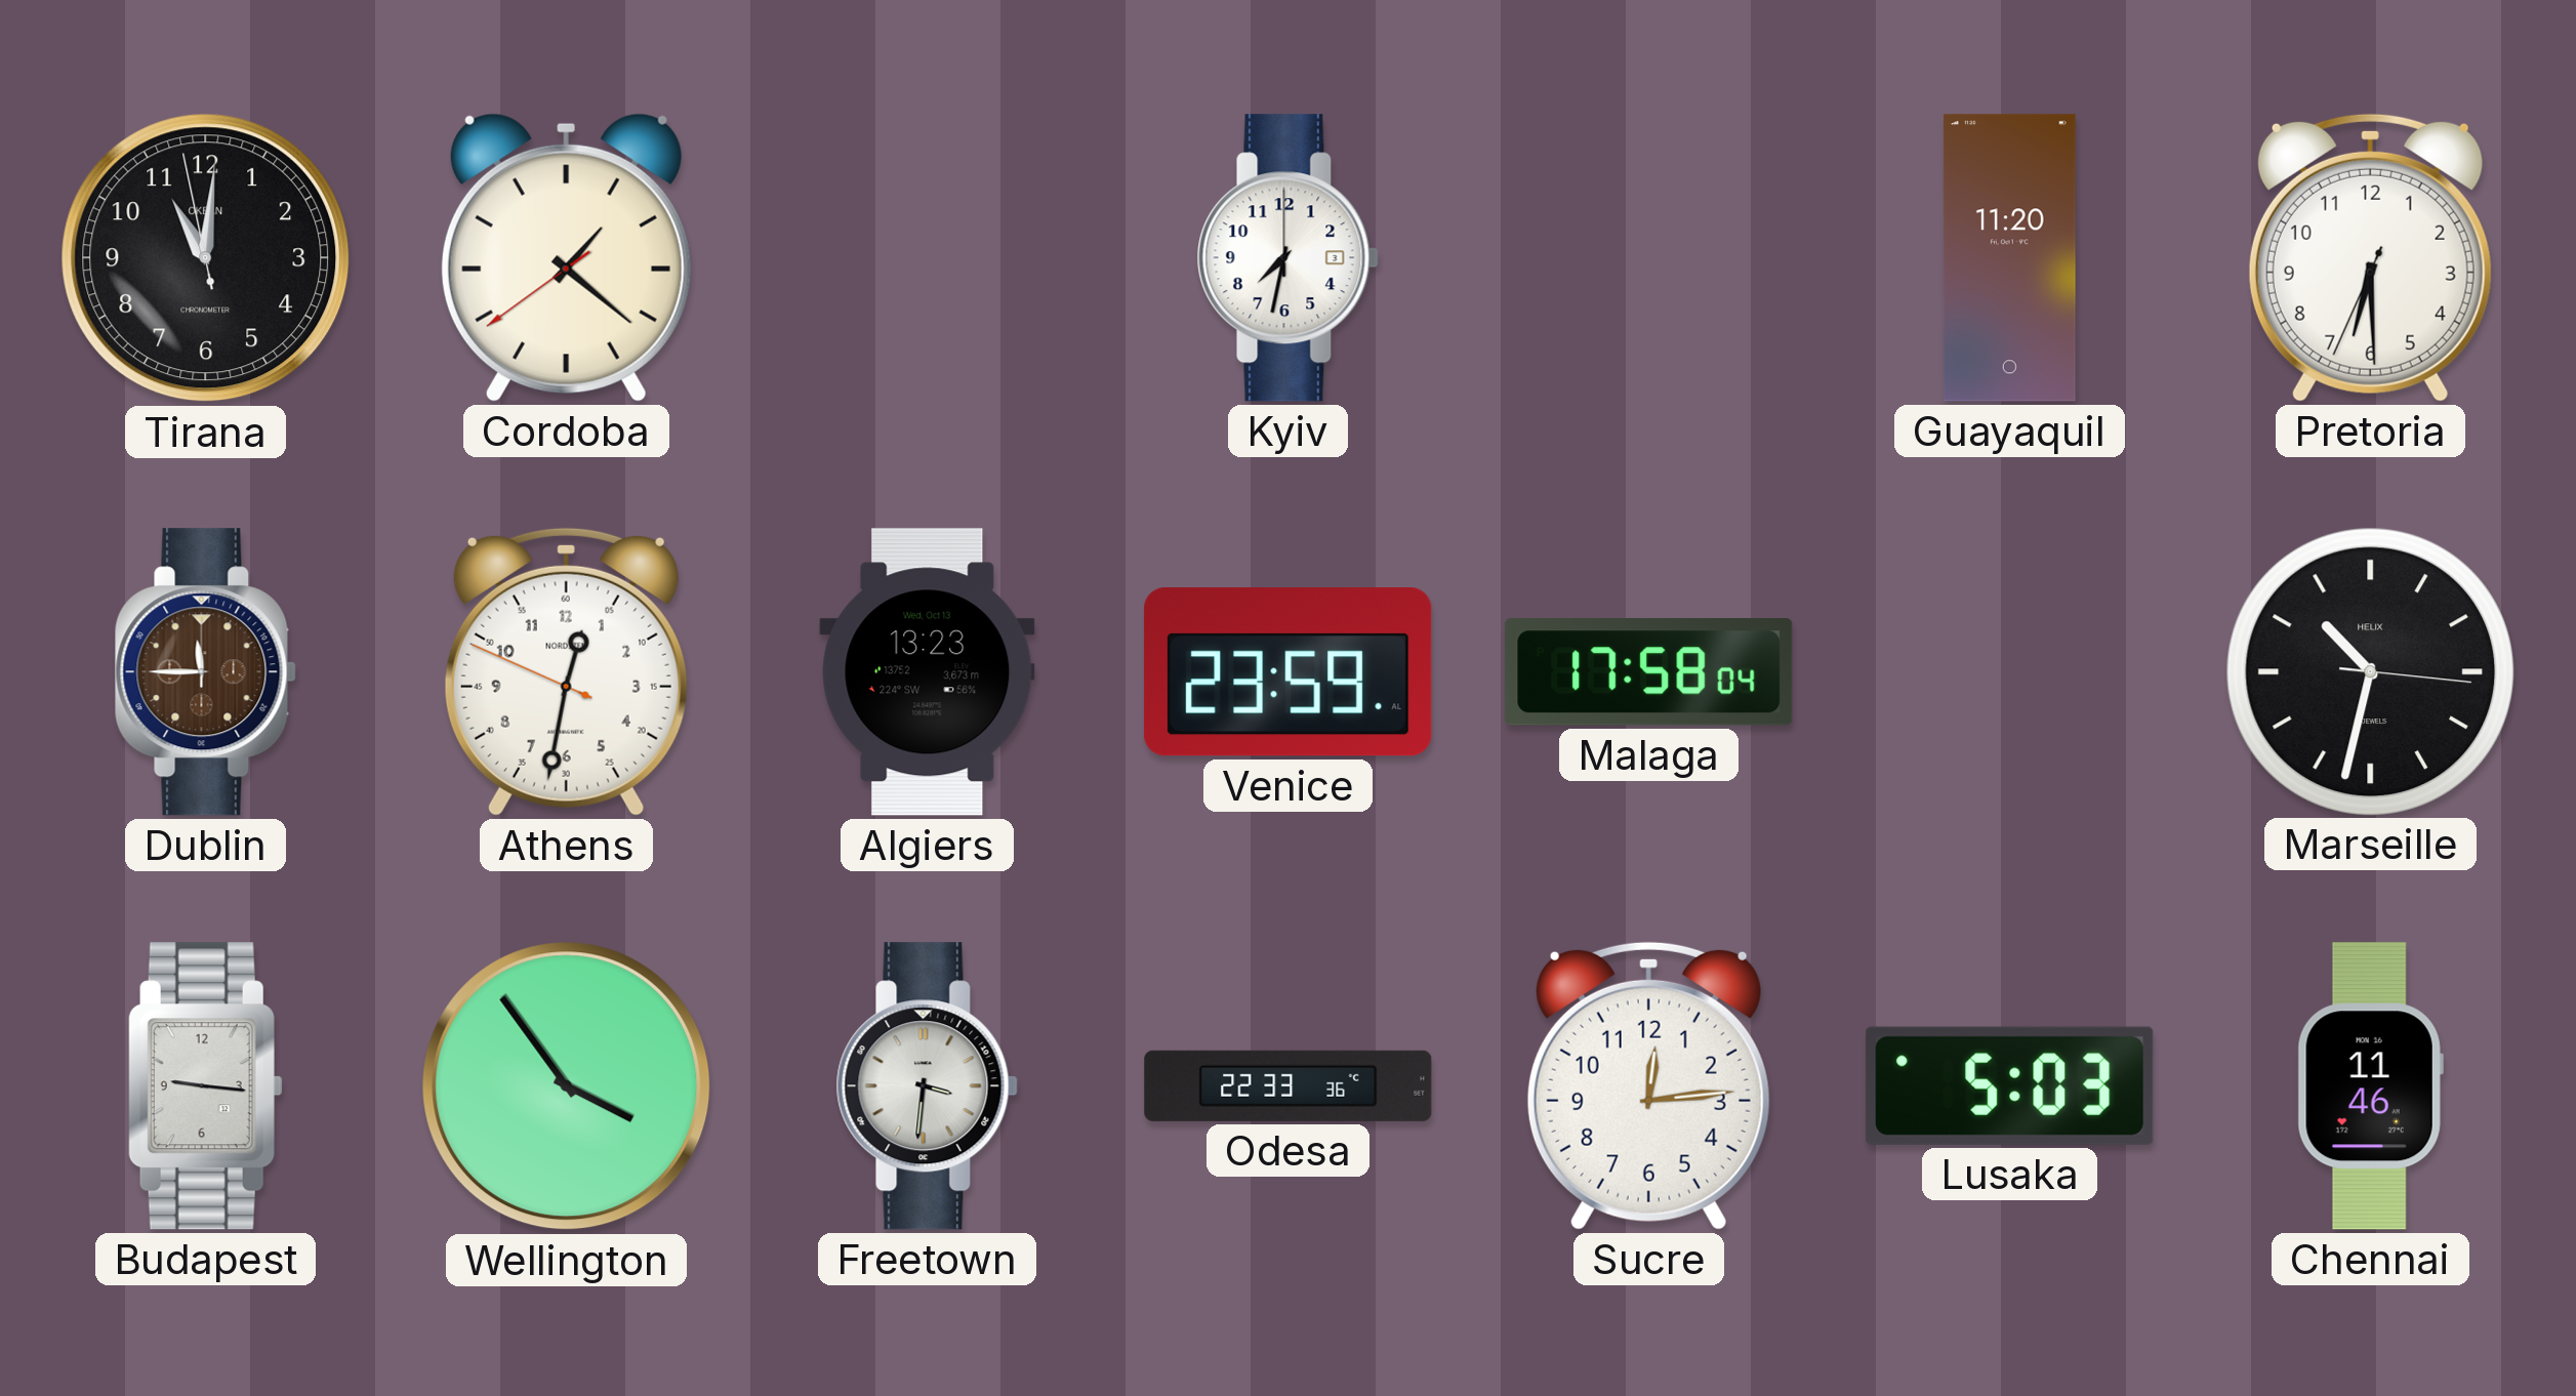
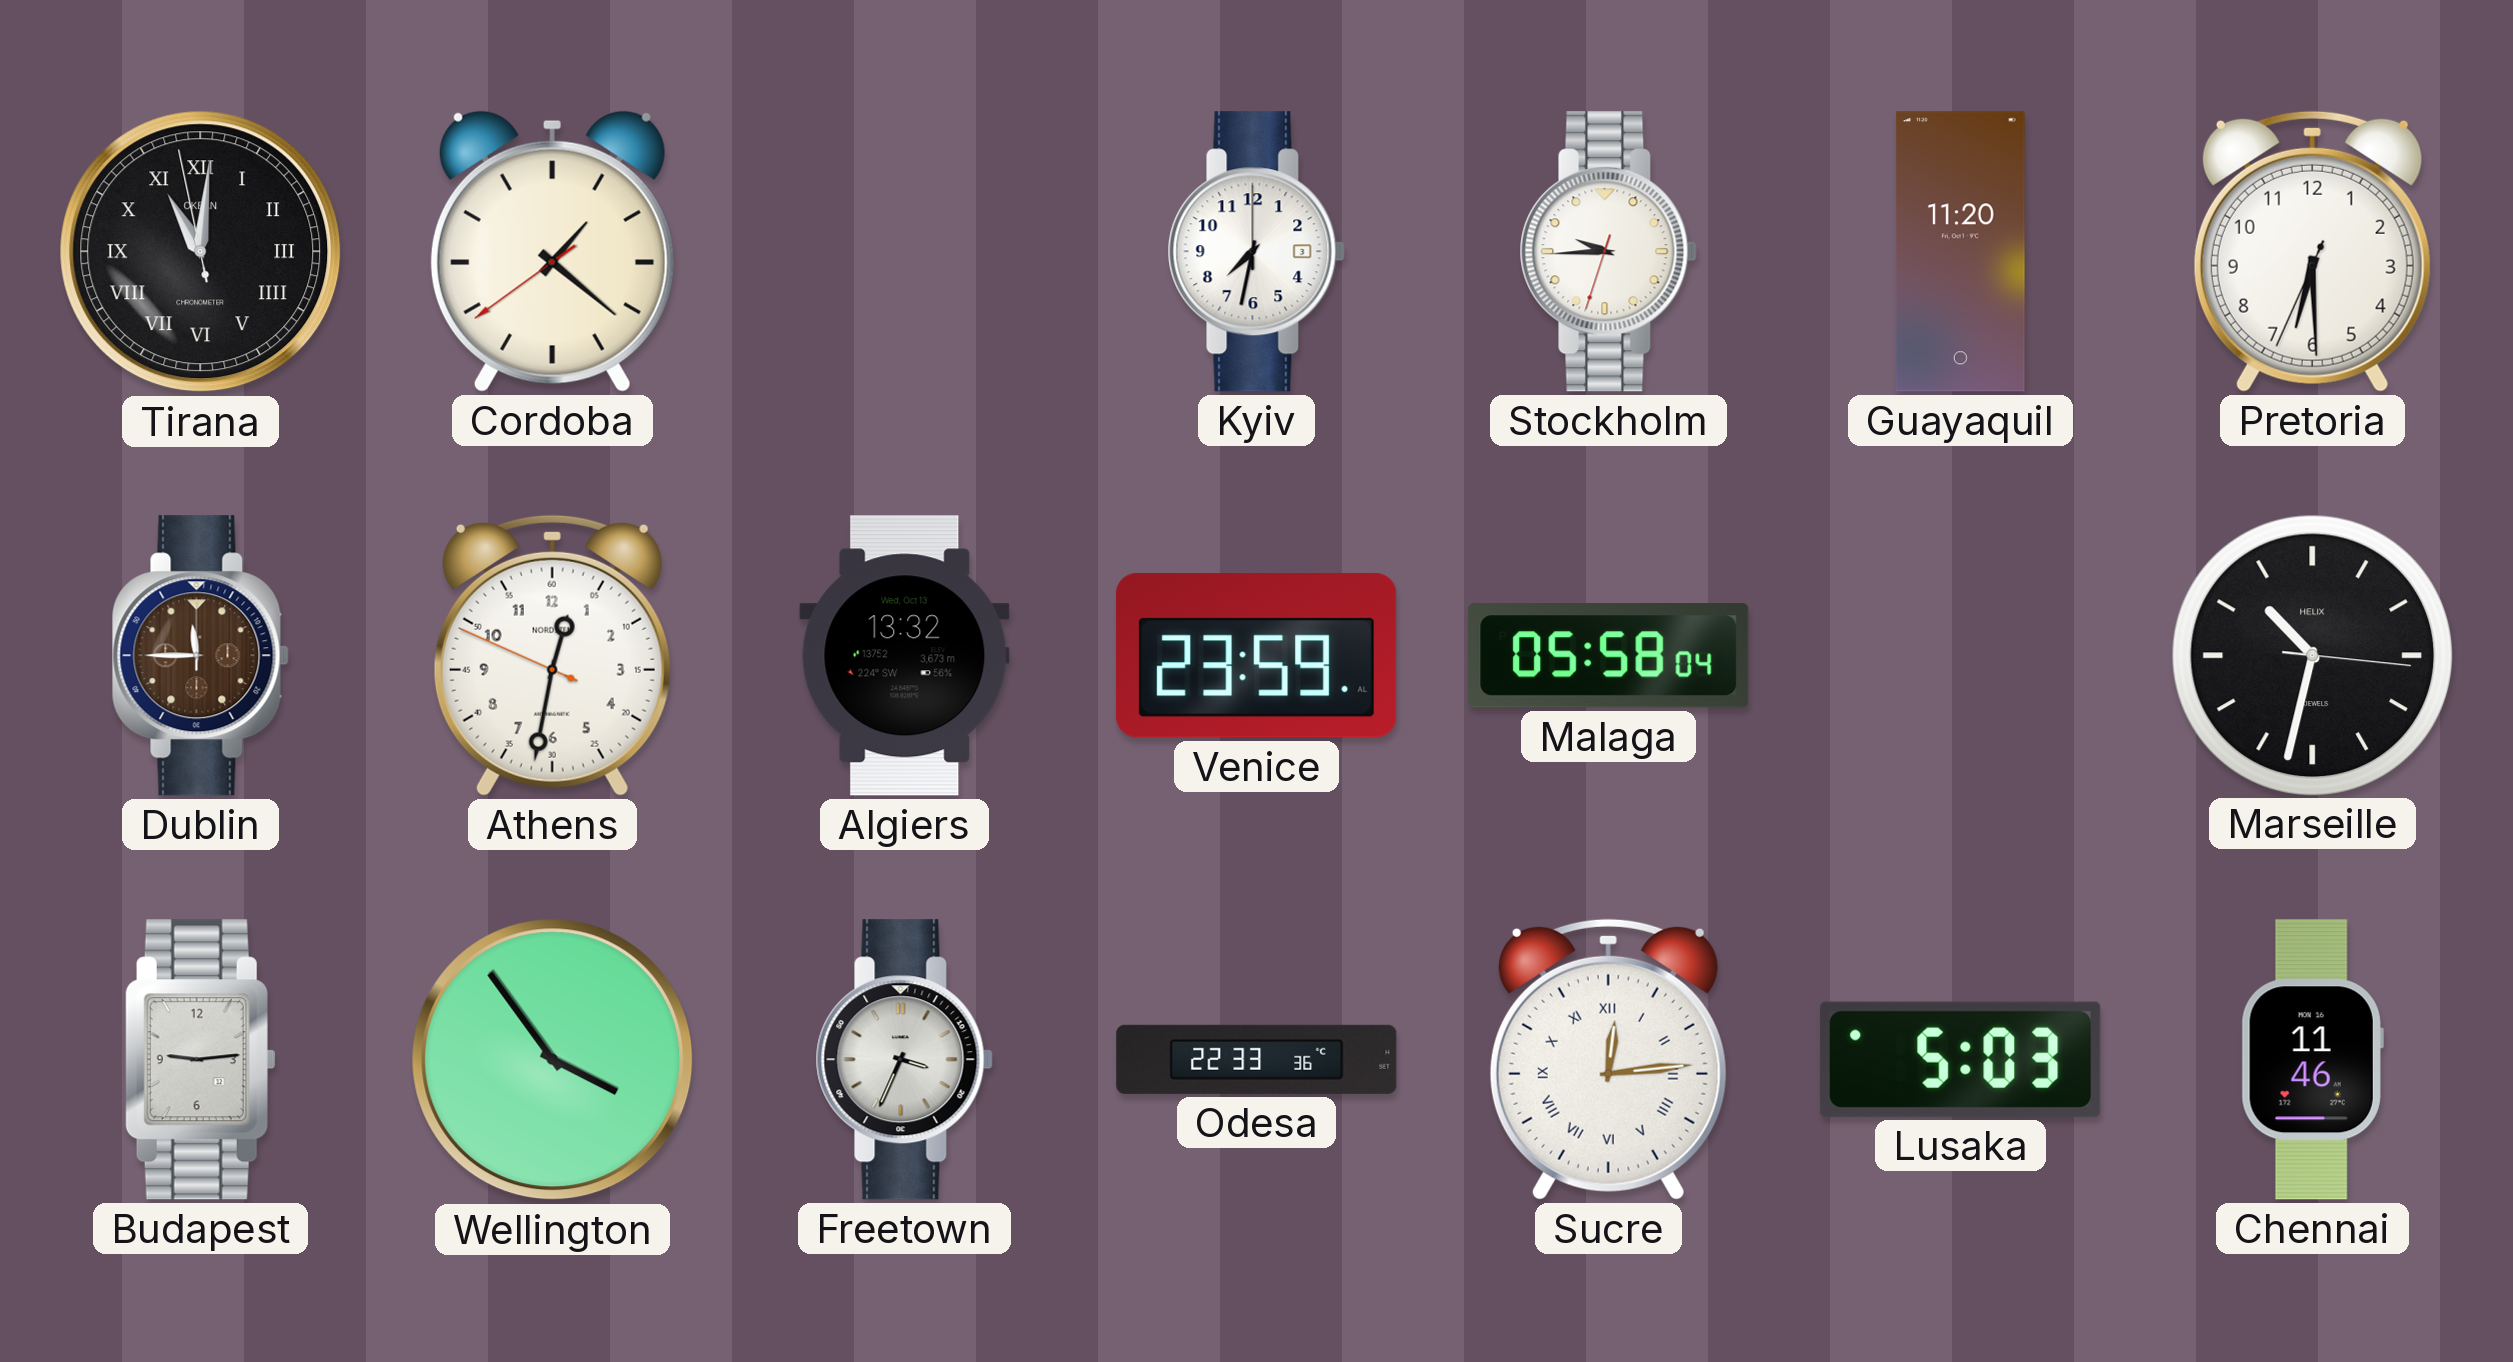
Tirana numerals: Arabic -> Roman
Stockholm: none -> 9:44
Algiers: 13:23 -> 13:32
Malaga: 17:58 -> 05:58
Budapest: 9:16 -> 9:14
Freetown: 3:31 -> 3:34
Sucre numerals: Arabic -> Roman
